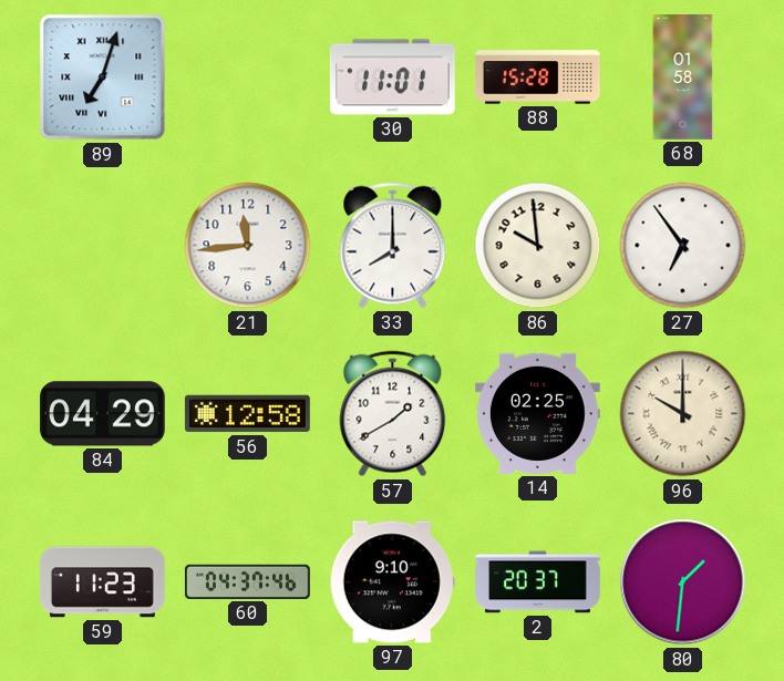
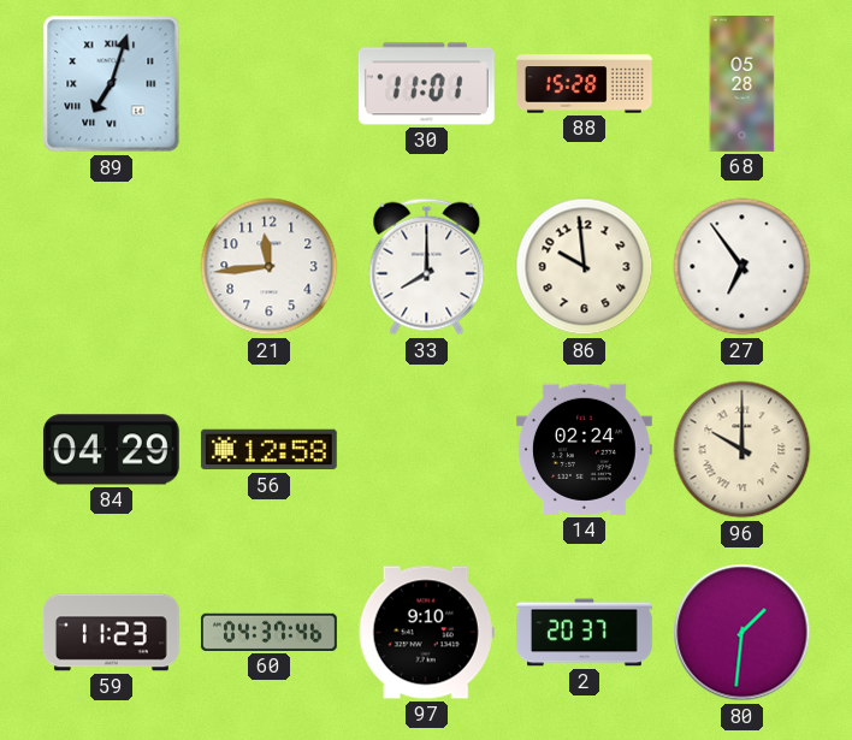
68: 01:58 -> 05:28
57: 1:40 -> none
14: 02:25 -> 02:24
